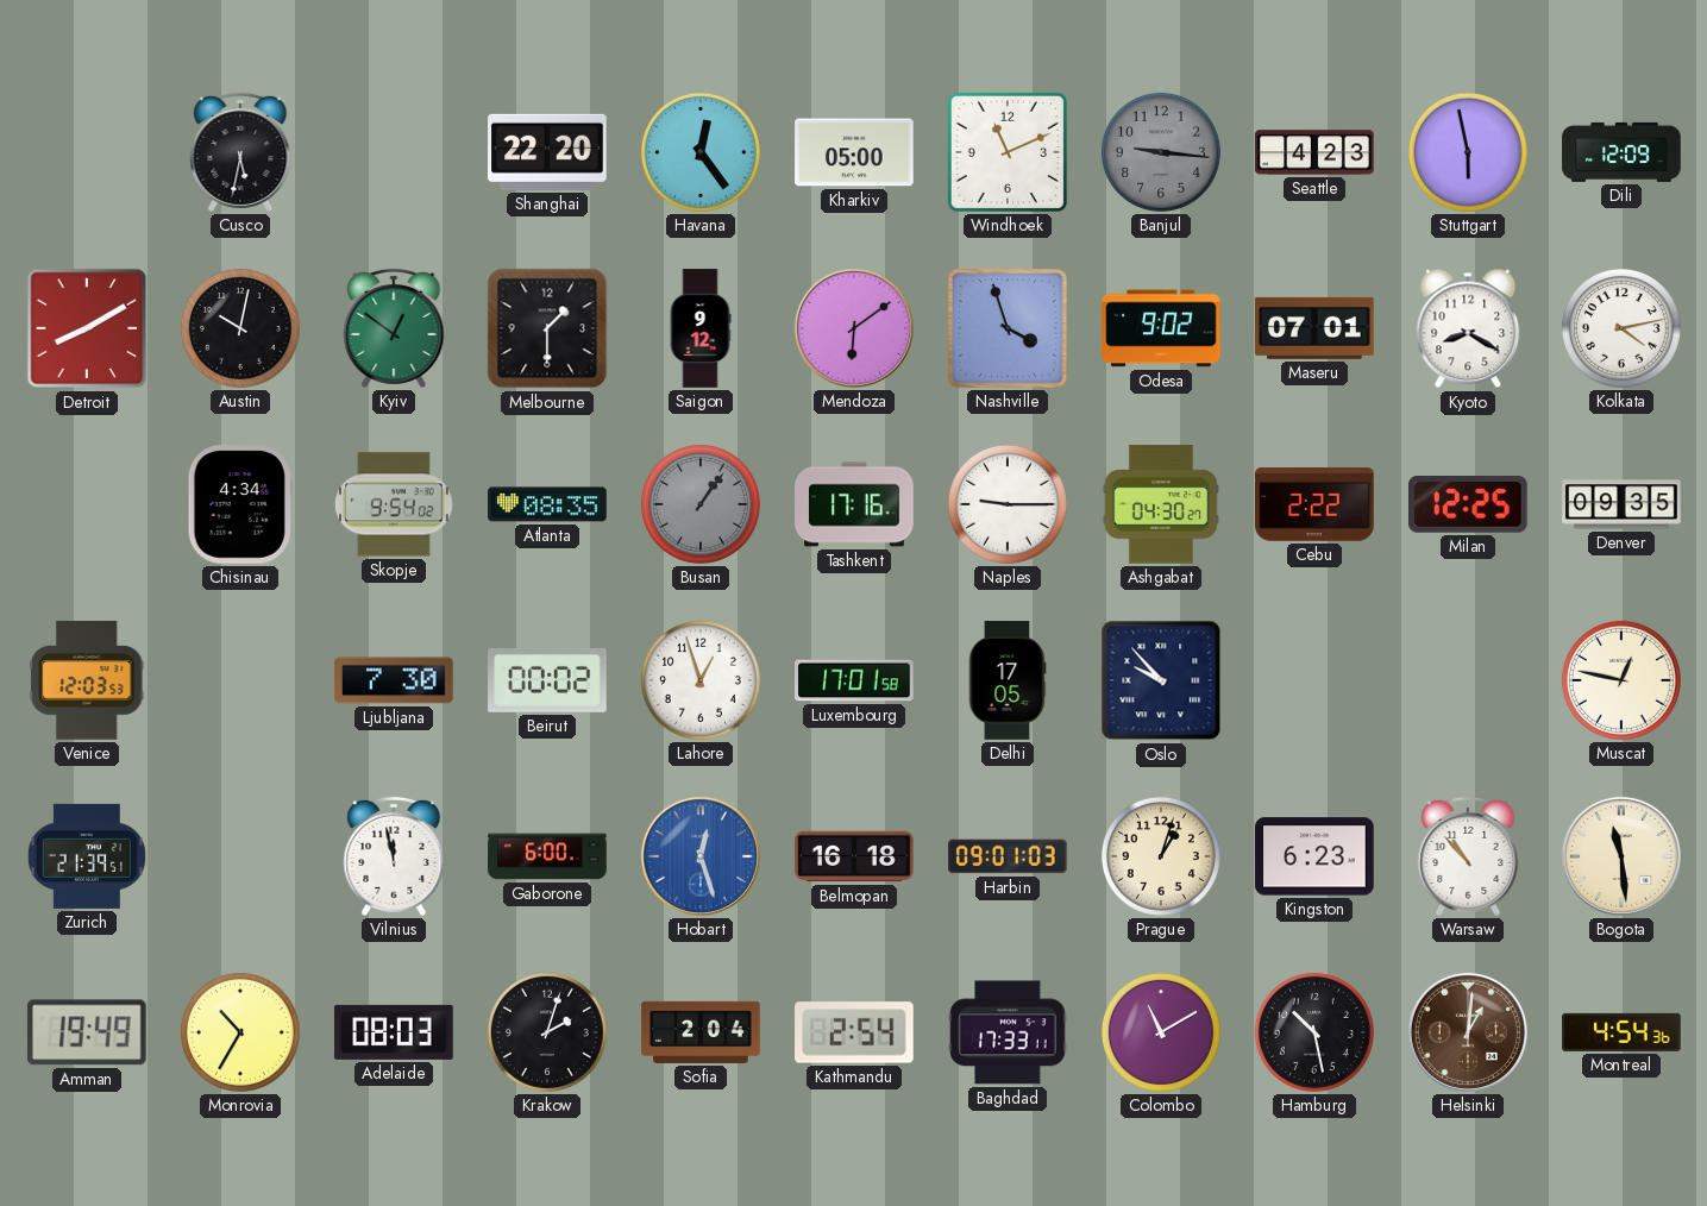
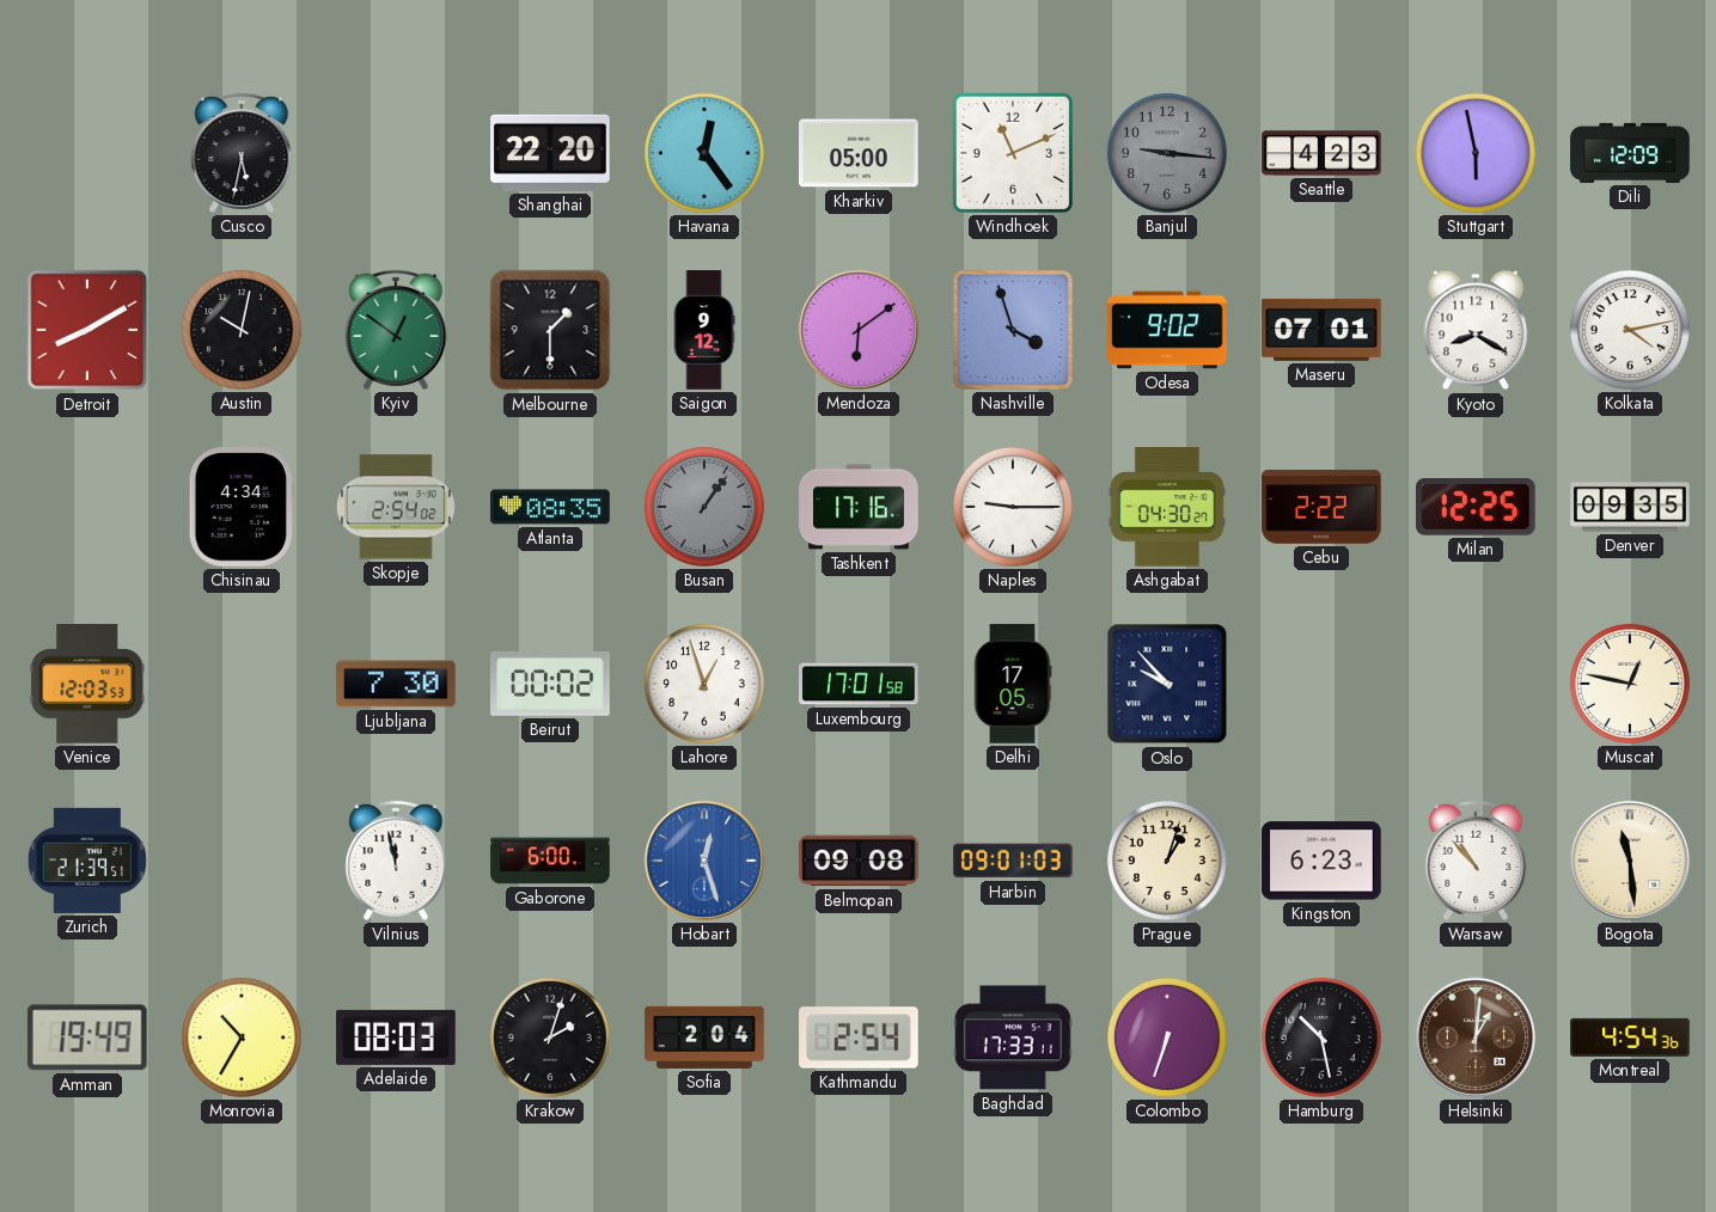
Skopje: 9:54 -> 2:54
Belmopan: 16:18 -> 09:08
Colombo: 11:10 -> 6:33
